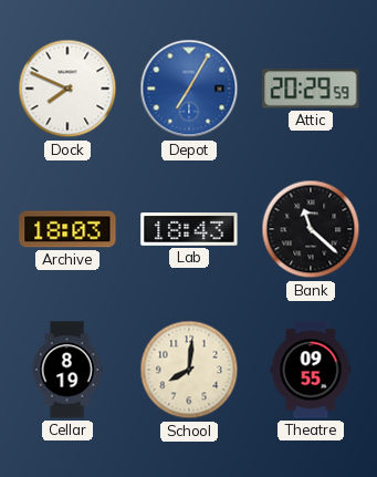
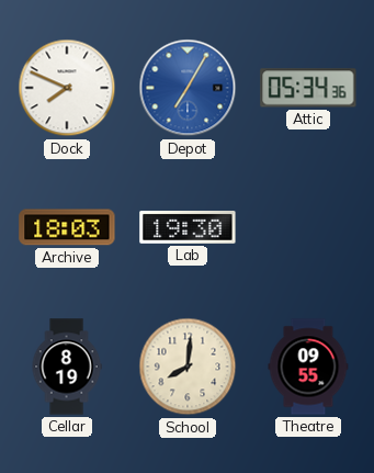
Attic: 20:29 -> 05:34
Lab: 18:43 -> 19:30
Bank: 11:22 -> none
